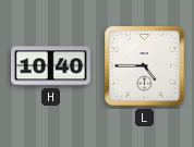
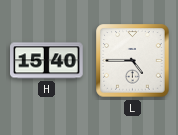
H: 10:40 -> 15:40
